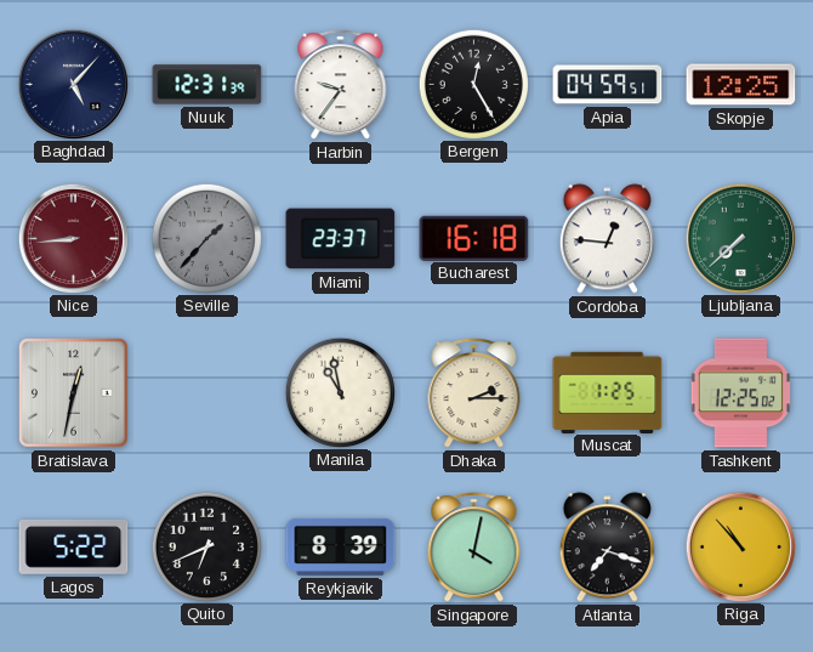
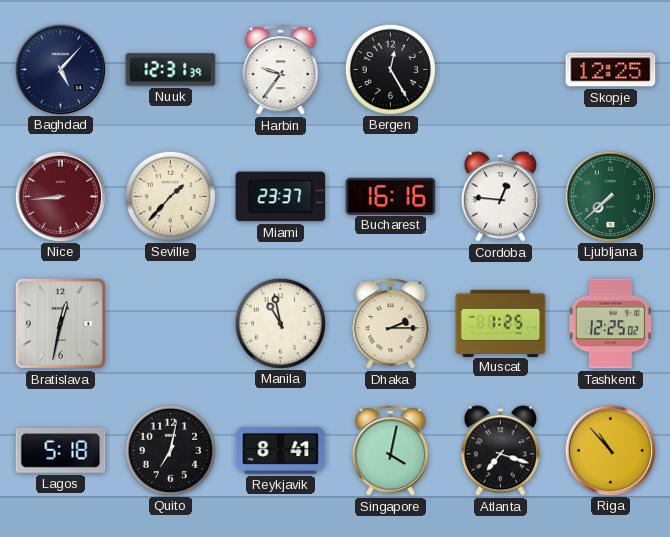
Apia: 04:59 -> none
Seville dial: grey -> cream
Bucharest: 16:18 -> 16:16
Lagos: 5:22 -> 5:18
Quito: 6:41 -> 7:02
Reykjavik: 8:39 -> 8:41
